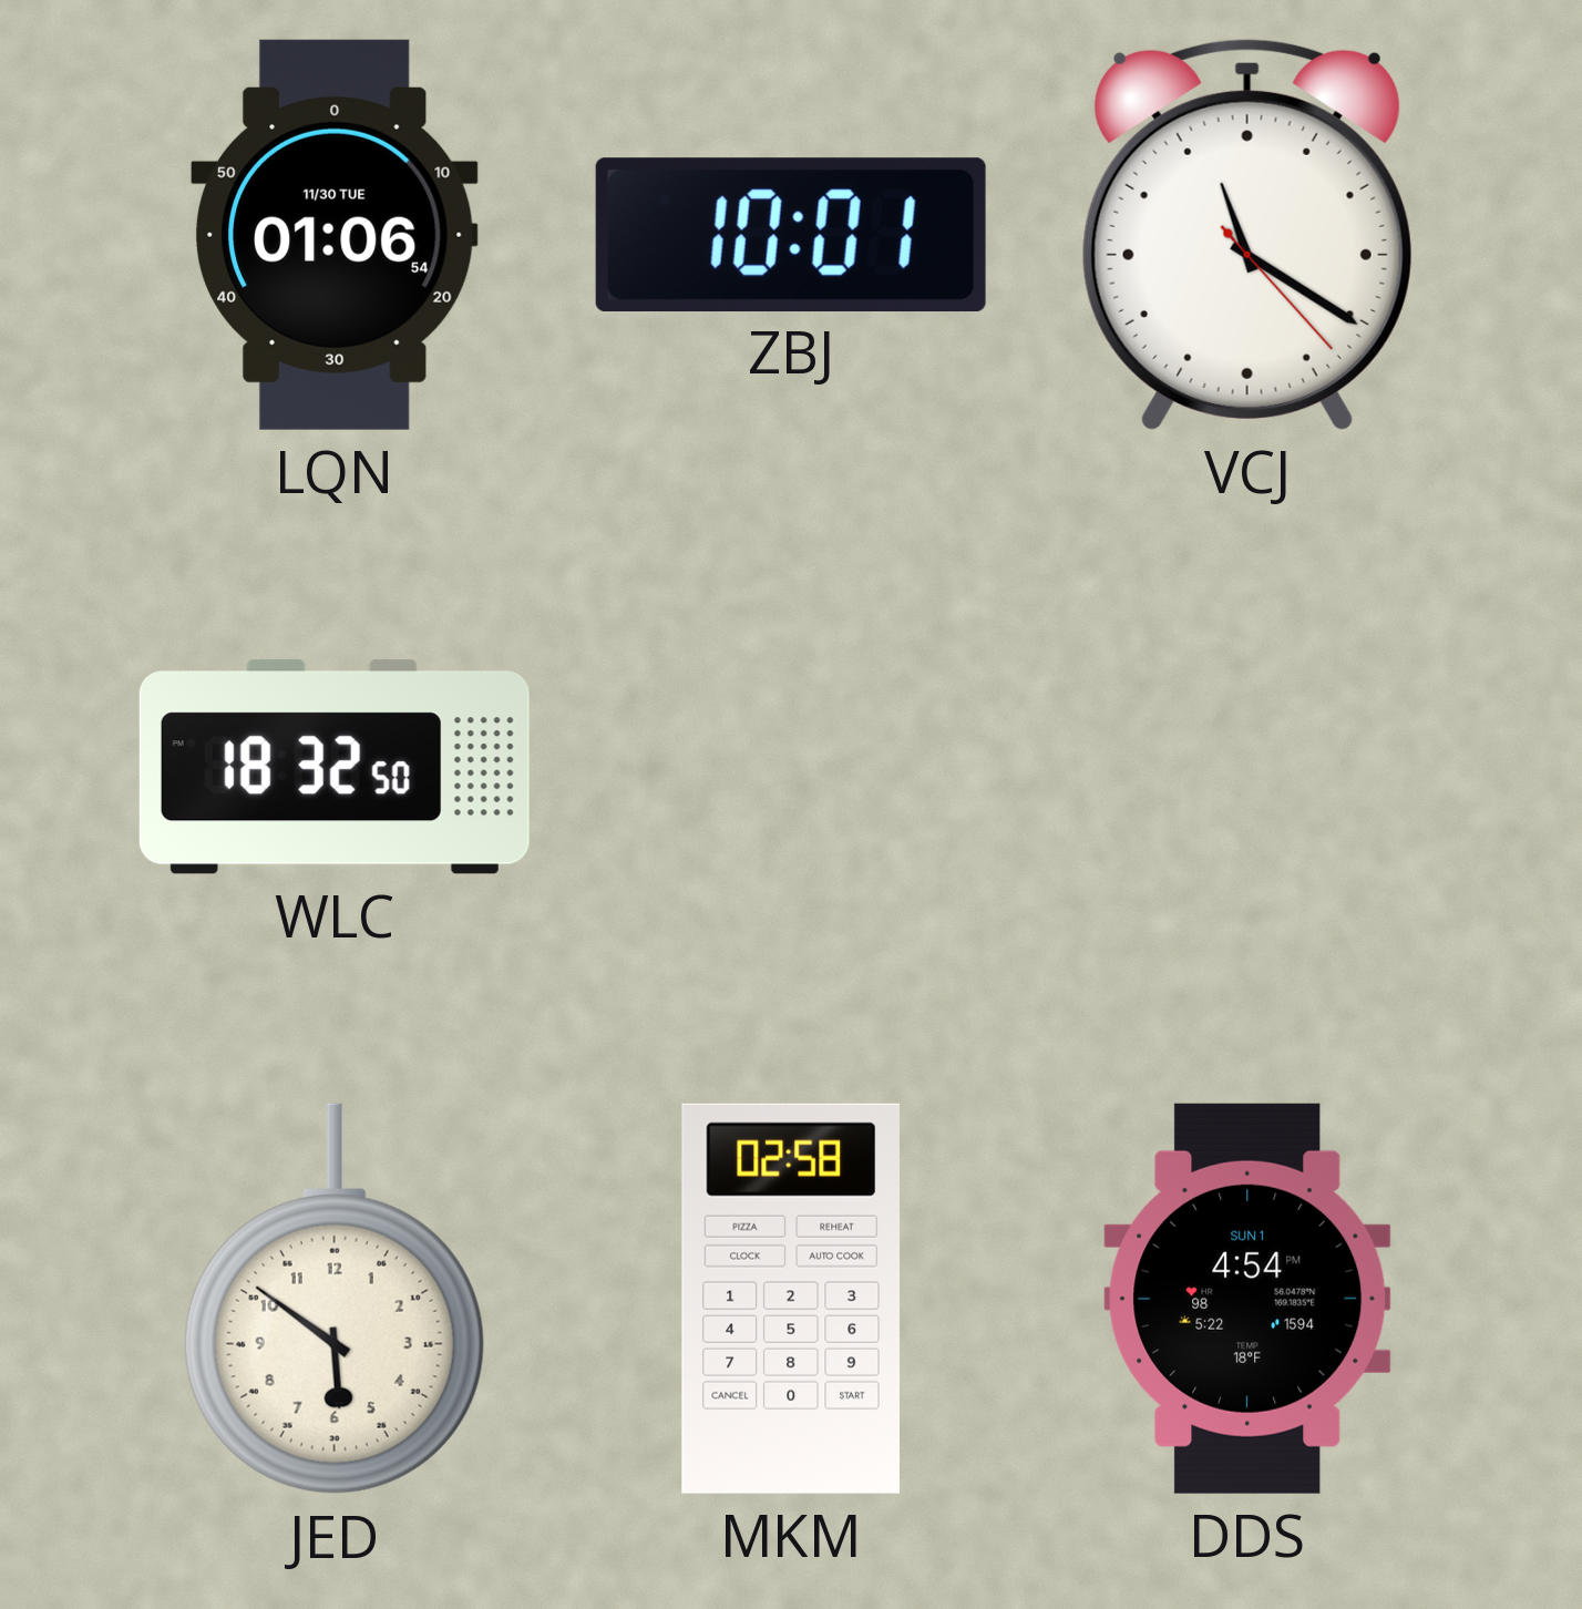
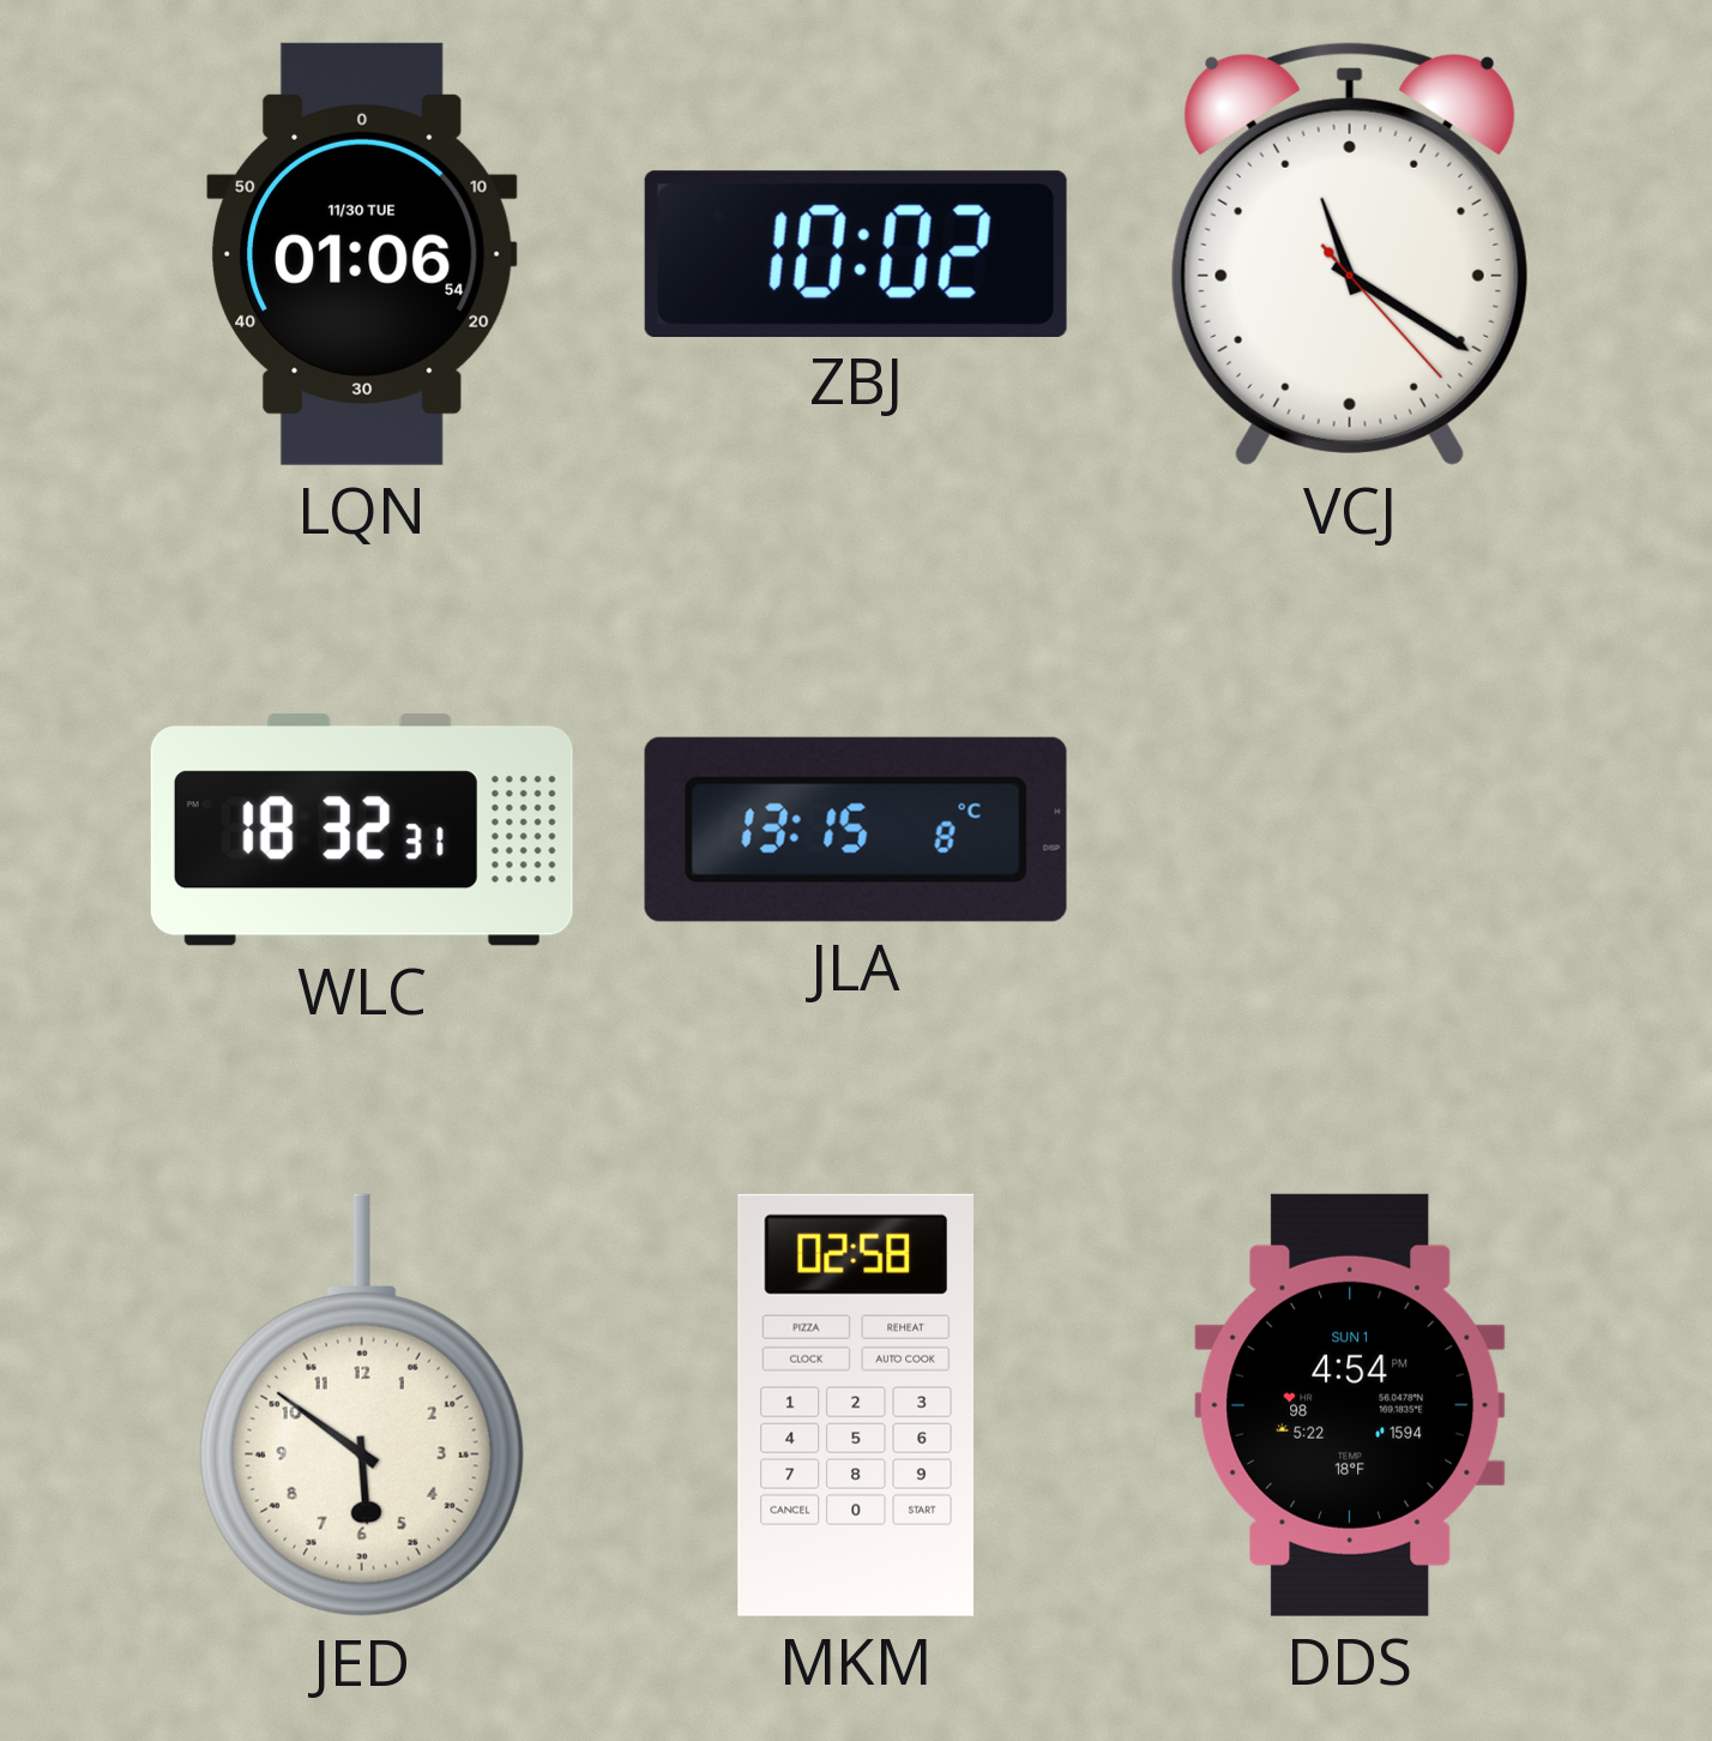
ZBJ: 10:01 -> 10:02
WLC: 18:32:50 -> 18:32:31
JLA: none -> 13:15
